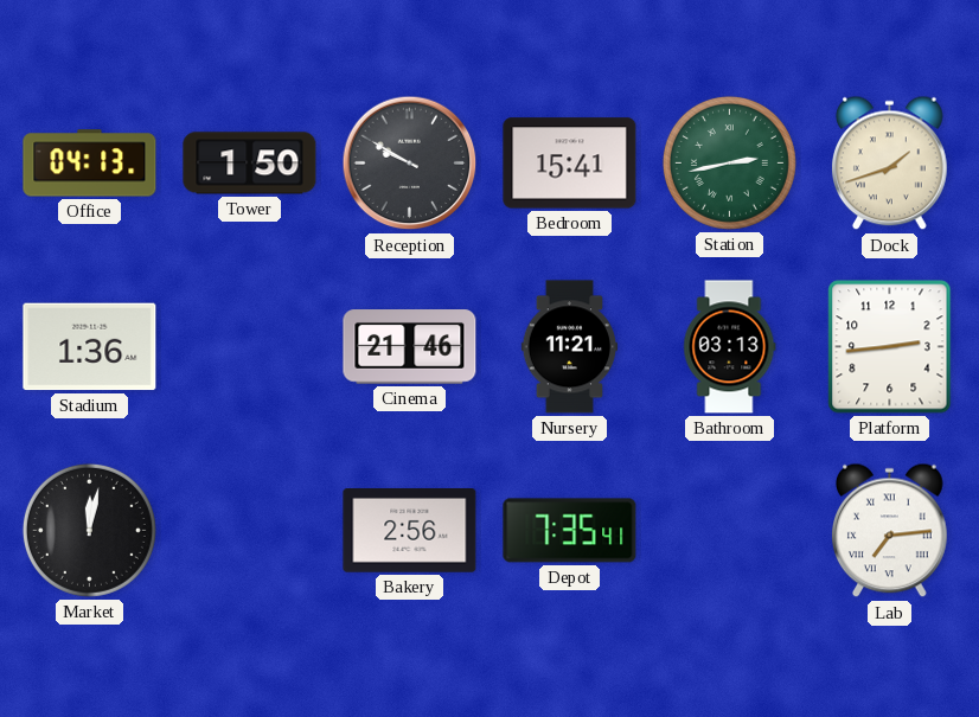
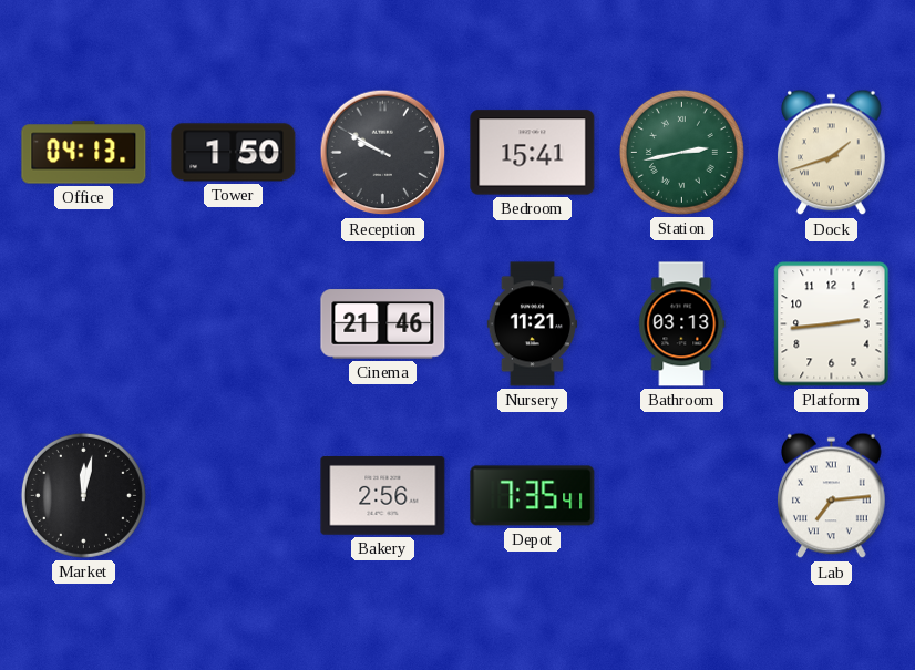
Stadium: 1:36 -> none
